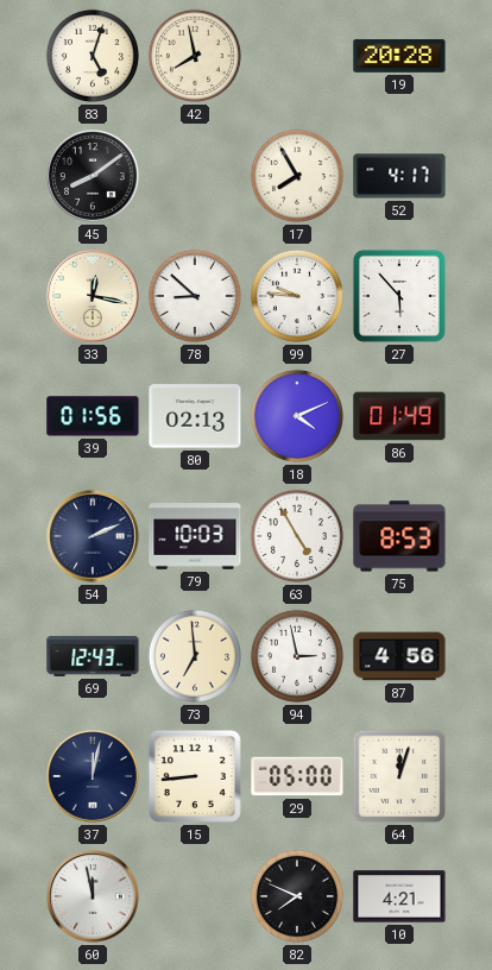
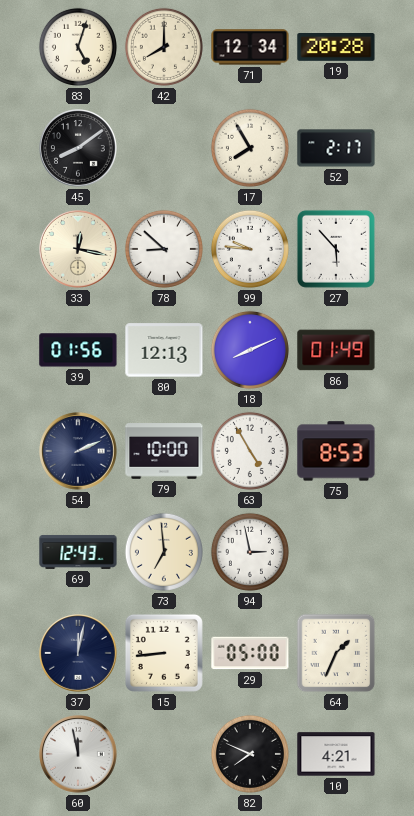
42: 7:58 -> 8:00
71: none -> 12:34
52: 4:17 -> 2:17
80: 02:13 -> 12:13
18: 4:11 -> 8:11
79: 10:03 -> 10:00
87: 4:56 -> none
64: 12:03 -> 1:34
